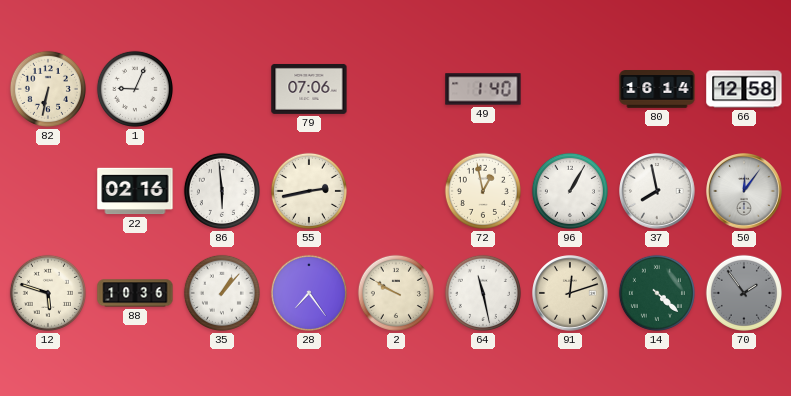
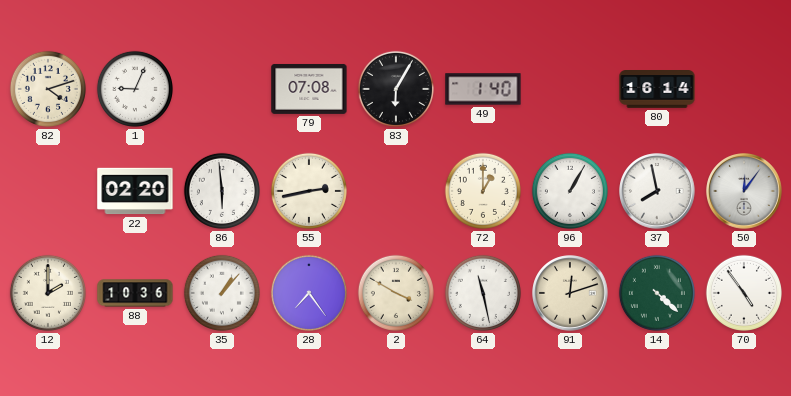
82: 6:32 -> 4:12
79: 07:06 -> 07:08
83: none -> 6:05
66: 12:58 -> none
22: 02:16 -> 02:20
72: 12:58 -> 1:00
12: 5:48 -> 2:00
2: 9:50 -> 3:50
70: 1:54 -> 4:54
70 dial: grey -> white
